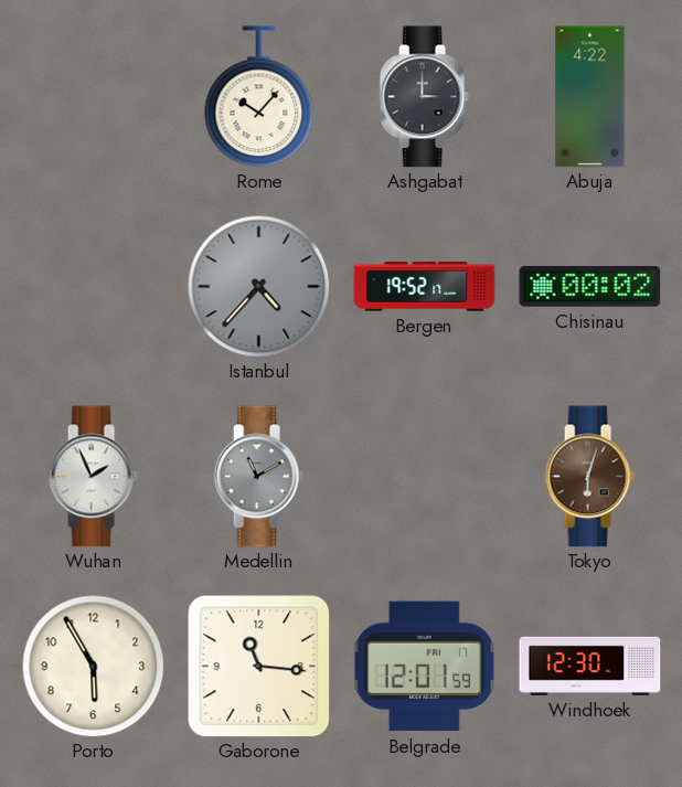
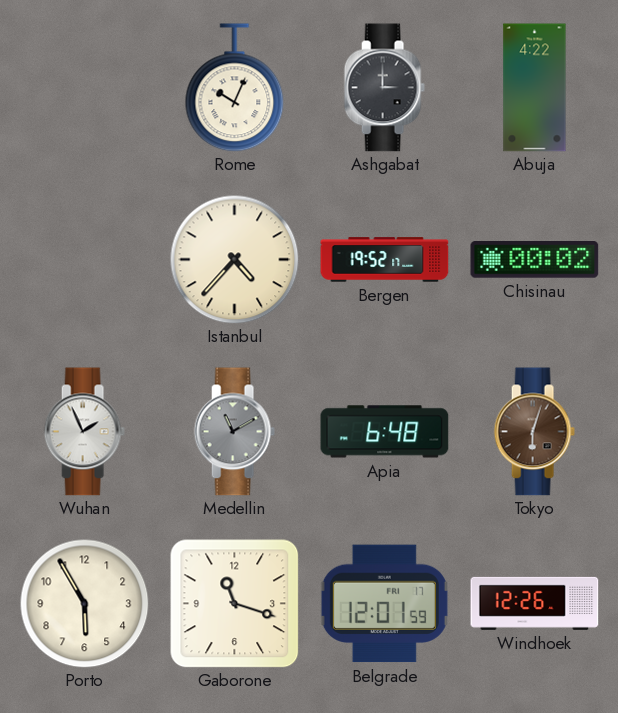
Rome: 10:07 -> 10:04
Istanbul dial: grey -> cream
Apia: none -> 6:48
Gaborone: 11:16 -> 11:18
Windhoek: 12:30 -> 12:26
